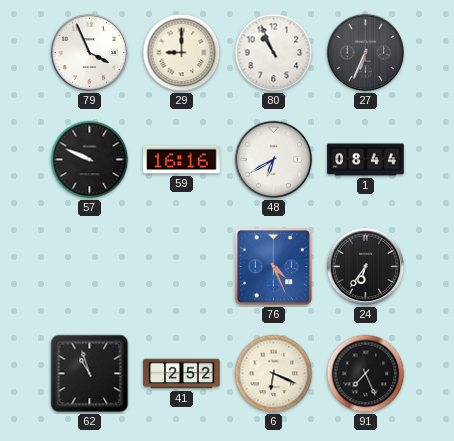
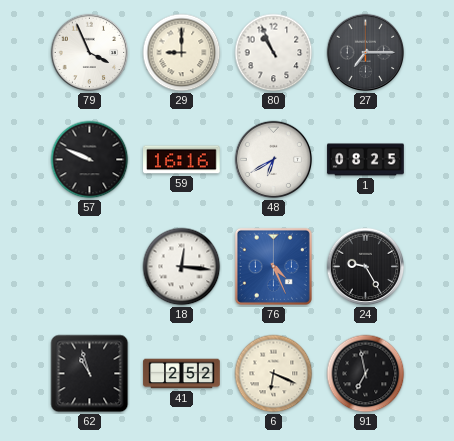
27: 6:34 -> 7:15
1: 08:44 -> 08:25
18: none -> 12:16
24: 6:36 -> 9:25
91: 7:26 -> 6:58
